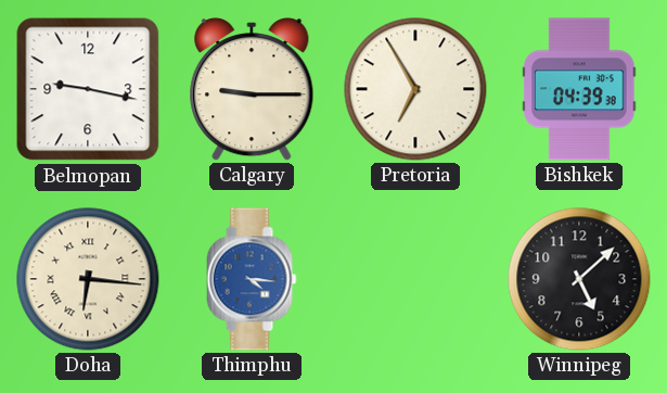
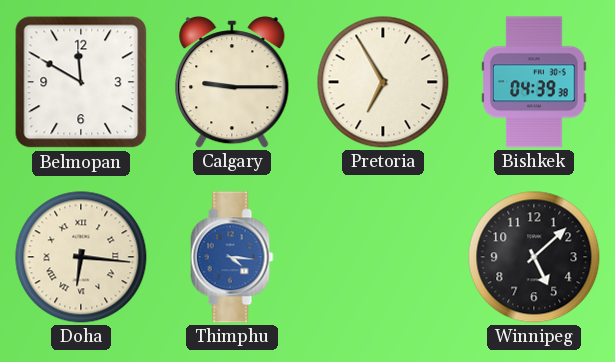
Belmopan: 9:17 -> 11:50
